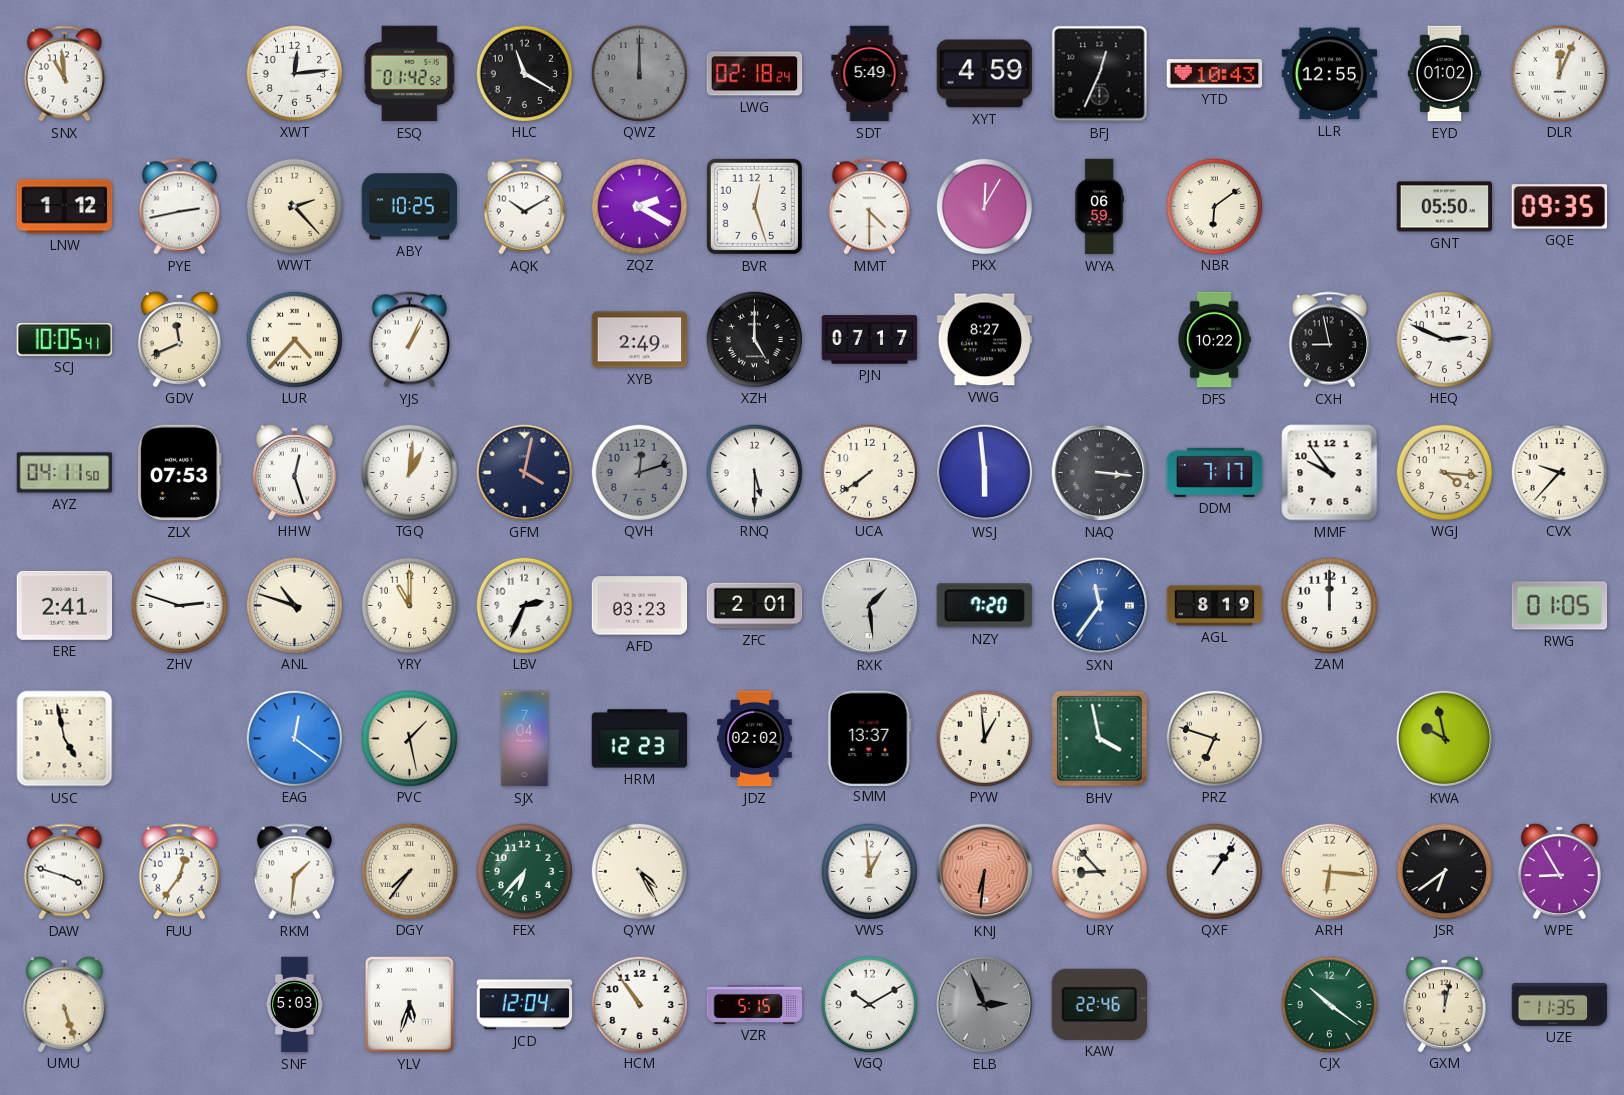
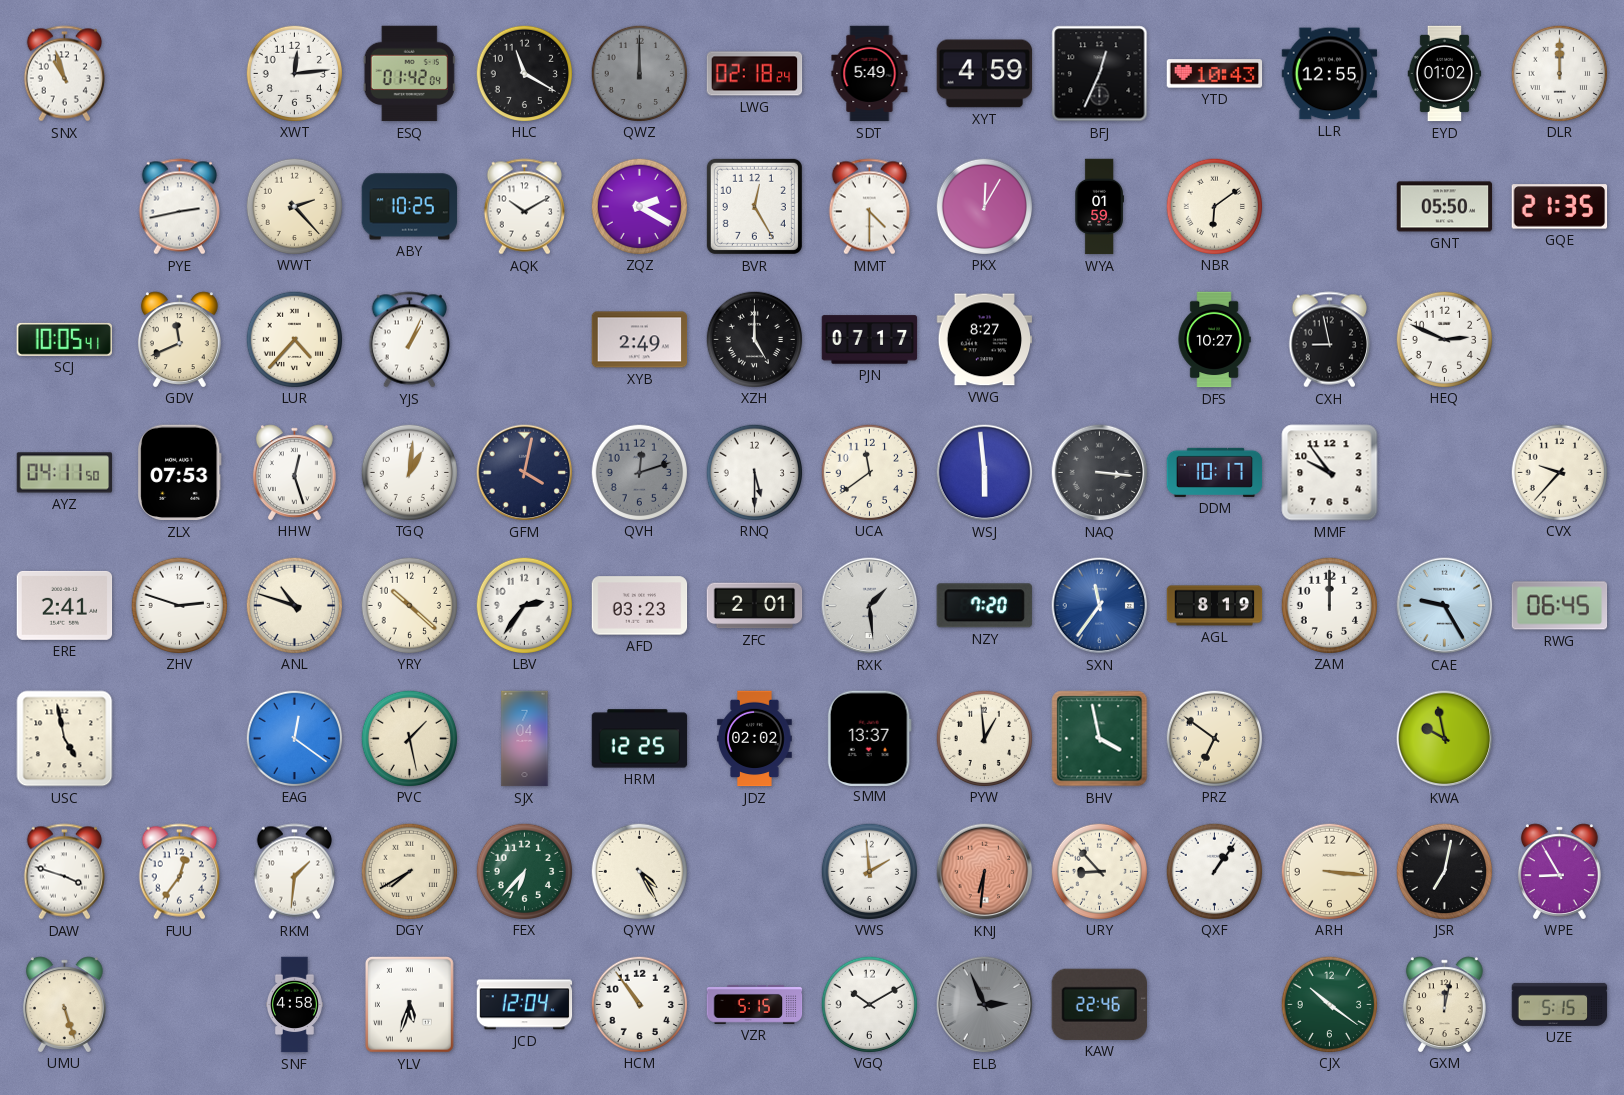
SNX: 10:59 -> 10:57
ESQ: 01:42:52 -> 01:42:04
DLR: 12:04 -> 12:00
LNW: 1:12 -> none
BVR: 12:27 -> 12:25
WYA: 06:59 -> 01:59
GQE: 09:35 -> 21:35
DFS: 10:22 -> 10:27
UCA: 7:39 -> 11:39
DDM: 7:17 -> 10:17
WGJ: 4:16 -> none
YRY: 11:00 -> 10:22
LBV: 2:34 -> 2:36
CAE: none -> 9:25
RWG: 01:05 -> 06:45
HRM: 12:23 -> 12:25
PRZ: 6:48 -> 6:51
DGY: 7:36 -> 7:40
VWS: 12:59 -> 1:59
ARH: 6:16 -> 3:16
JSR: 6:39 -> 7:02
SNF: 5:03 -> 4:58
UZE: 11:35 -> 5:15
